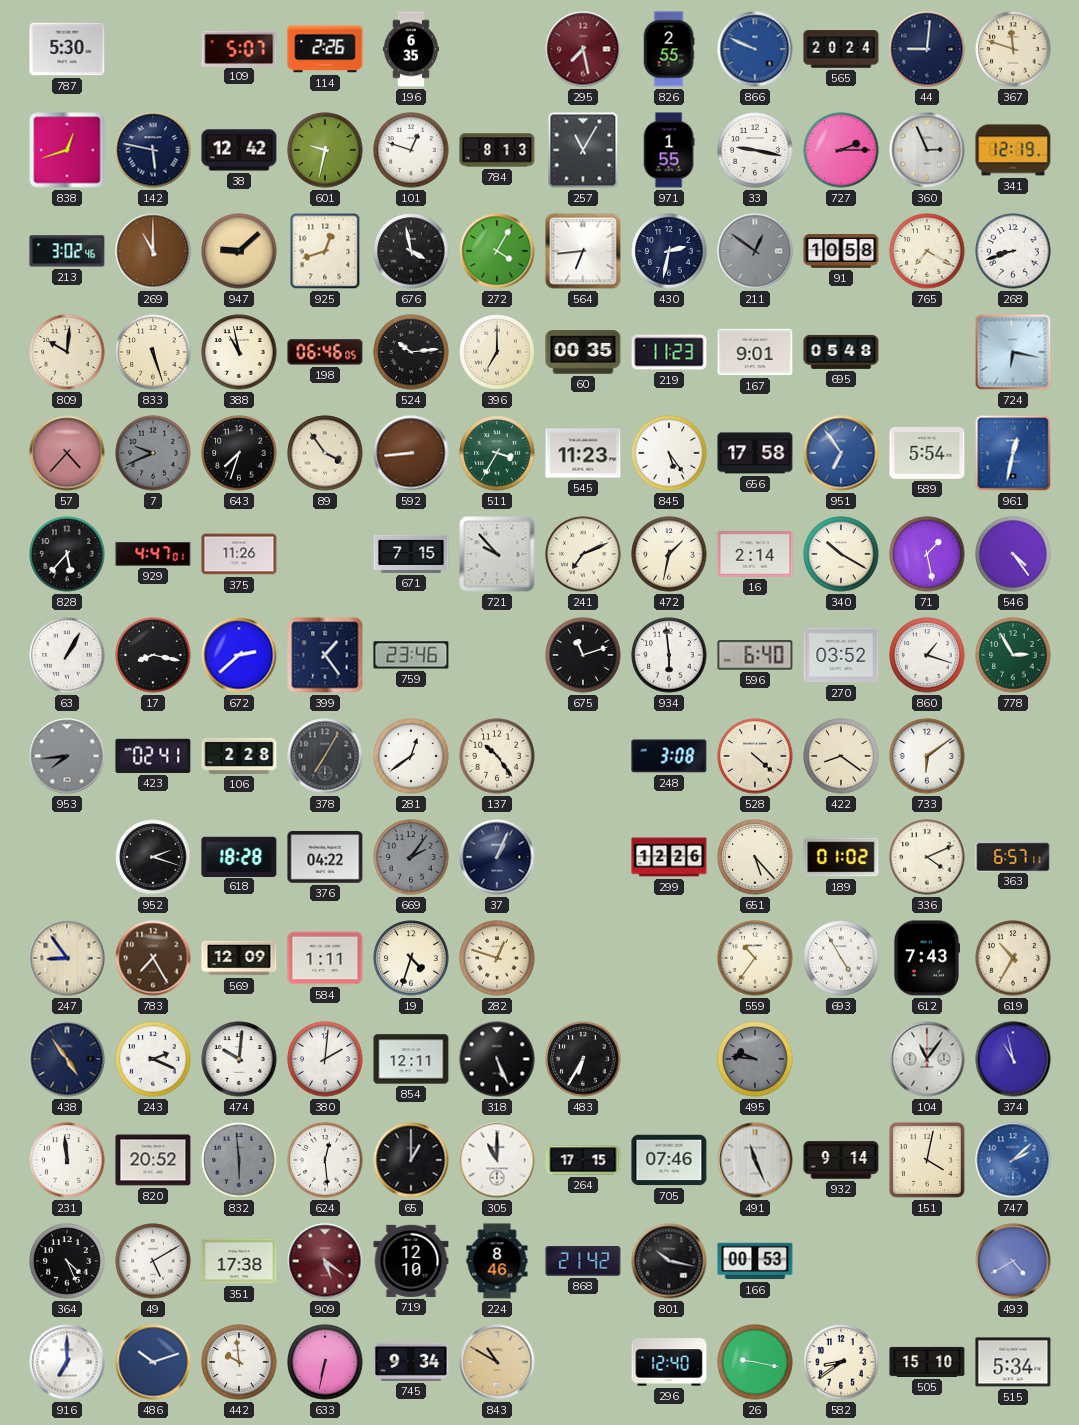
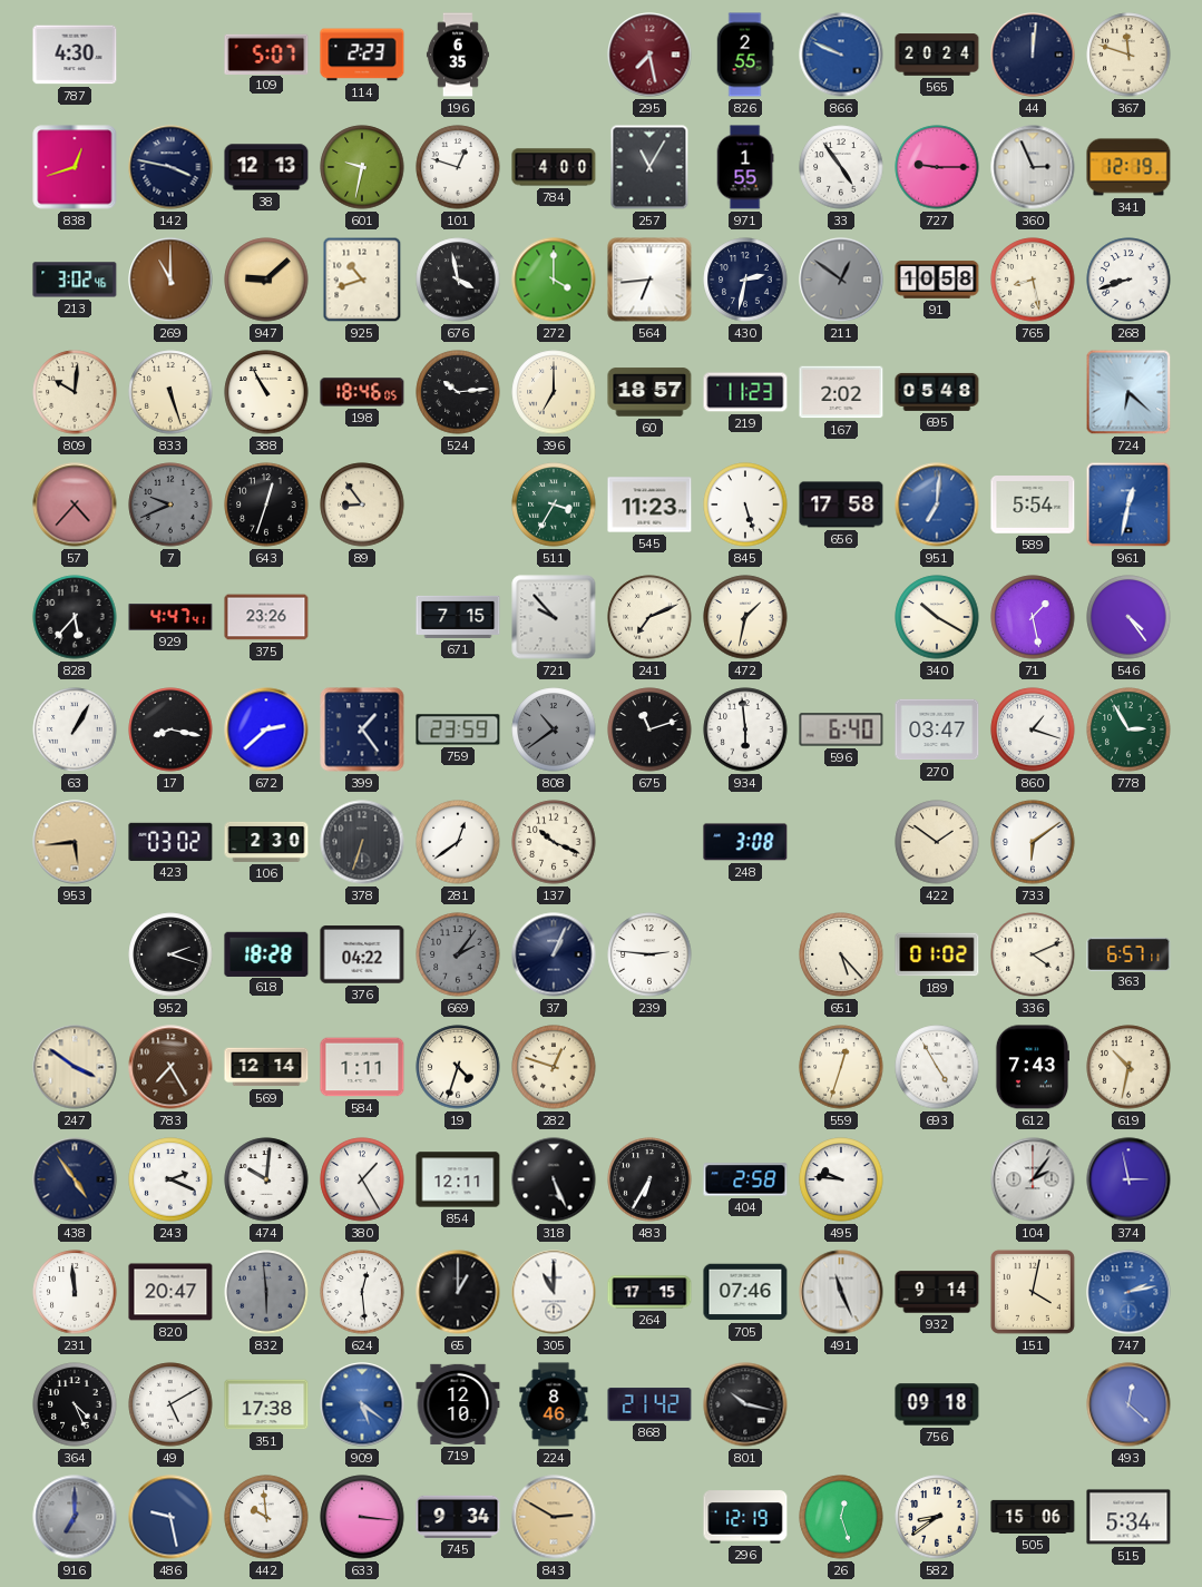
787: 5:30 -> 4:30
114: 2:26 -> 2:23
44: 9:01 -> 12:01
142: 5:47 -> 3:47
38: 12:42 -> 12:13
784: 8:13 -> 4:00
33: 9:17 -> 4:54
727: 2:15 -> 9:15
925: 12:42 -> 10:42
272: 4:05 -> 4:00
765: 7:20 -> 8:28
388: 10:58 -> 10:55
198: 06:46 -> 18:46
60: 00:35 -> 18:57
167: 9:01 -> 2:02
724: 6:17 -> 6:22
643: 7:33 -> 12:33
89: 3:54 -> 8:54
592: 8:44 -> none
845: 5:24 -> 5:27
951: 6:54 -> 7:01
929: 4:47:01 -> 4:47:41
375: 11:26 -> 23:26
16: 2:14 -> none
759: 23:46 -> 23:59
808: none -> 10:39
270: 03:52 -> 03:47
953: 7:44 -> 5:44
953 dial: grey -> champagne
423: 02:41 -> 03:02
106: 2:28 -> 2:30
378: 7:05 -> 6:33
137: 10:24 -> 10:19
528: 4:22 -> none
422: 8:21 -> 1:51
239: none -> 2:46
299: 12:26 -> none
247: 8:54 -> 3:51
569: 12:09 -> 12:14
559: 10:36 -> 12:33
619: 10:35 -> 10:32
380: 2:01 -> 1:25
404: none -> 2:58
495 dial: grey -> white
104: 11:06 -> 2:06
374: 10:58 -> 2:58
820: 20:52 -> 20:47
747: 2:08 -> 2:13
909 dial: burgundy -> blue
166: 00:53 -> none
756: none -> 09:18
493: 4:40 -> 12:22
916 dial: white -> grey
486: 10:12 -> 9:28
633: 6:32 -> 3:16
843: 10:50 -> 2:50
296: 12:40 -> 12:19
26: 9:17 -> 12:27
505: 15:10 -> 15:06
